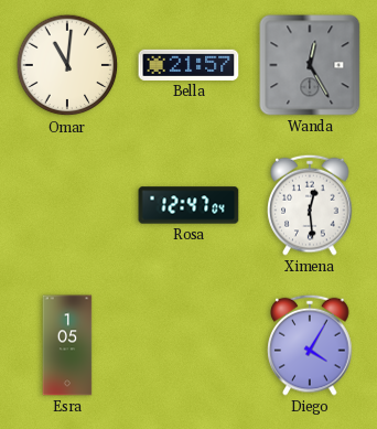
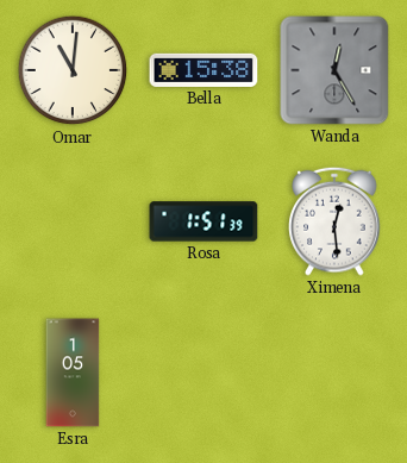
Bella: 21:57 -> 15:38
Rosa: 12:47 -> 1:51
Diego: 4:05 -> none
